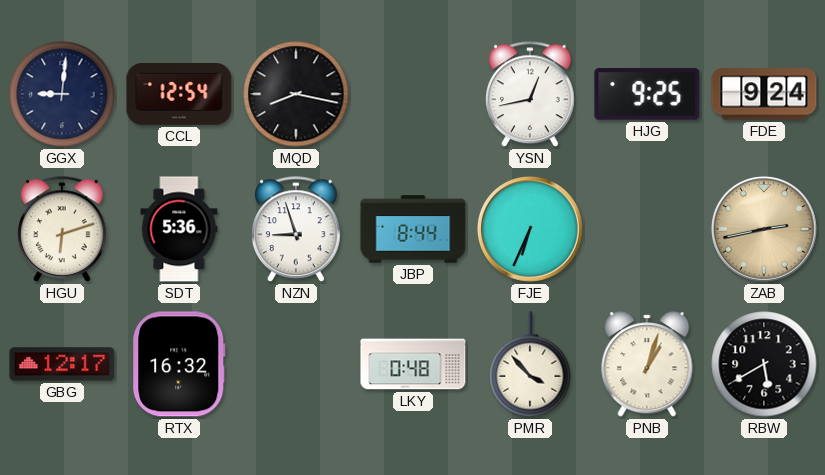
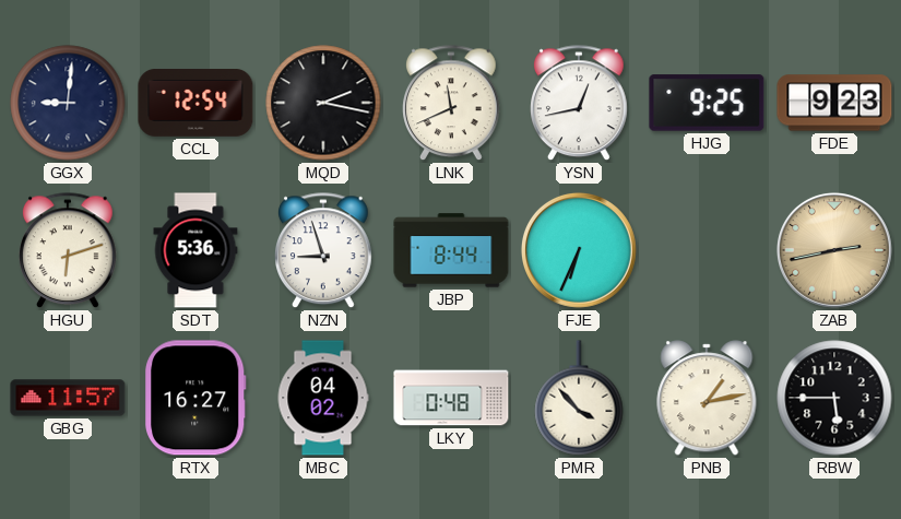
MQD: 8:17 -> 2:17
LNK: none -> 11:41
FDE: 9:24 -> 9:23
GBG: 12:17 -> 11:57
RTX: 16:32 -> 16:27
MBC: none -> 04:02
PNB: 1:03 -> 1:13
RBW: 5:40 -> 5:45
